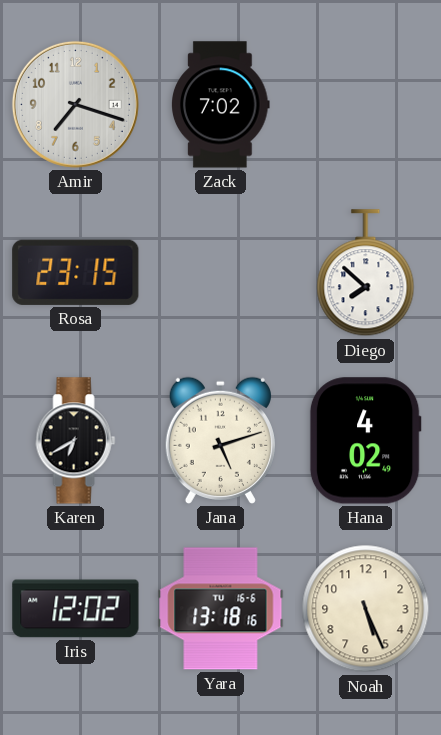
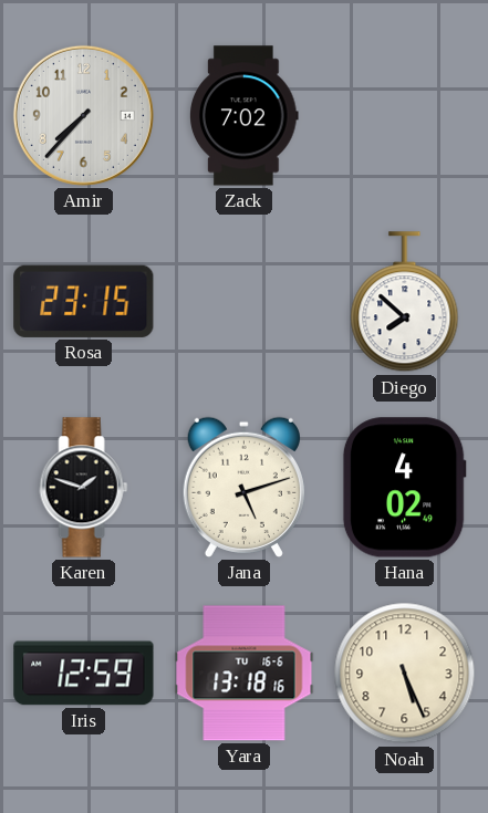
Amir: 7:18 -> 7:37
Karen: 6:40 -> 1:48
Iris: 12:02 -> 12:59
